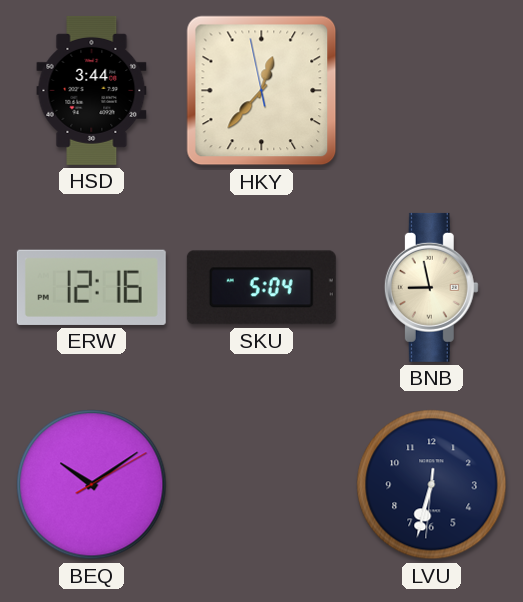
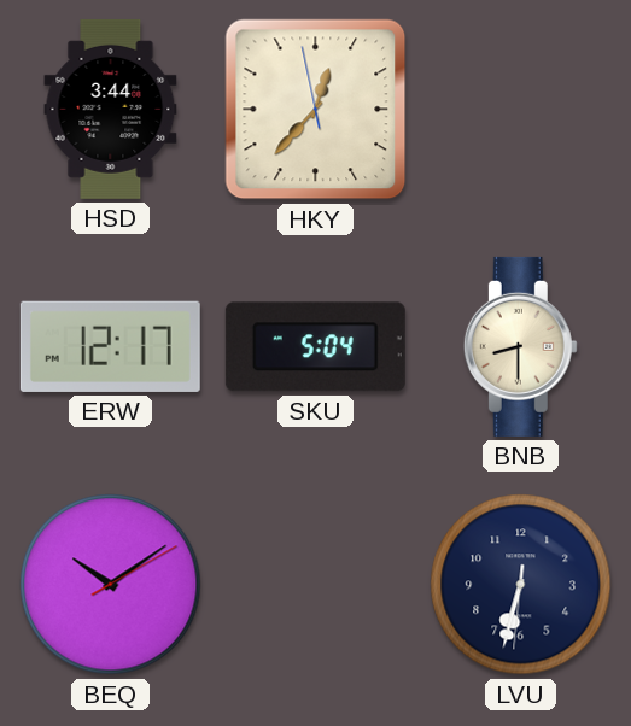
ERW: 12:16 -> 12:17
BNB: 8:58 -> 8:30
